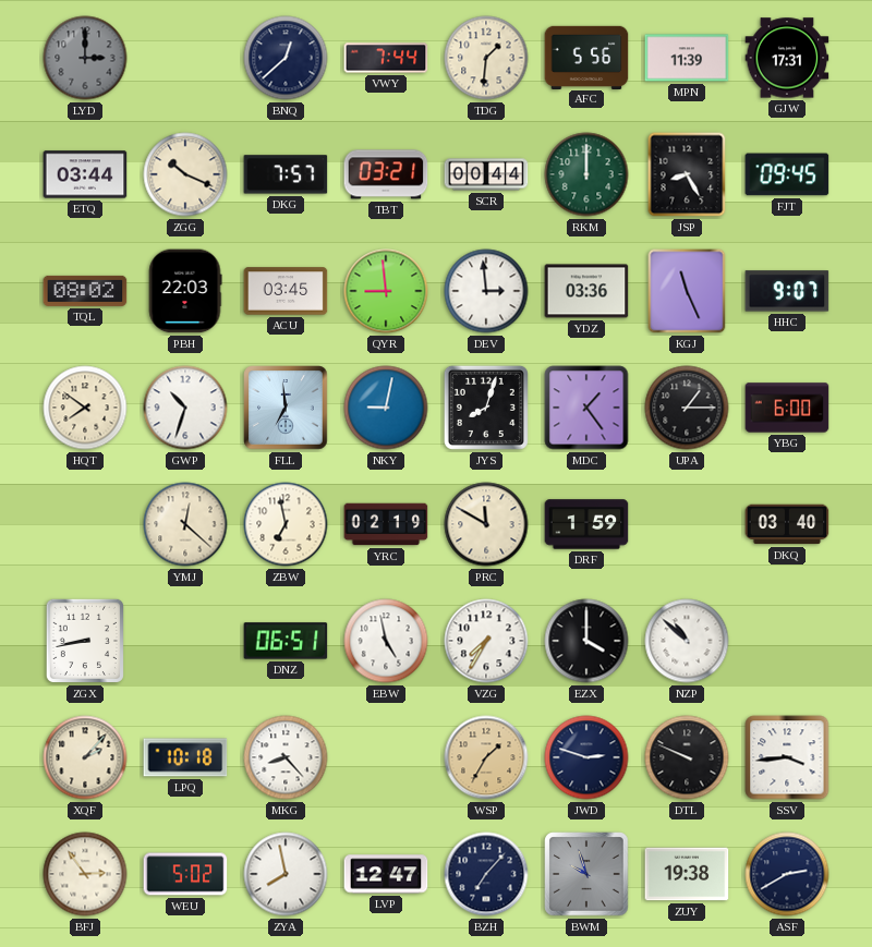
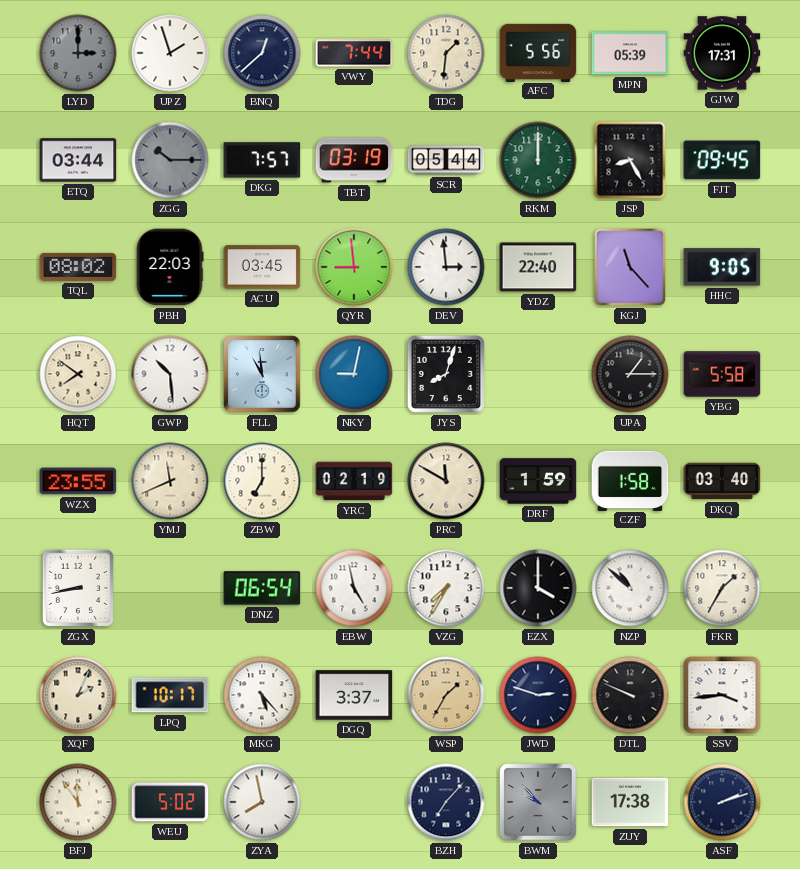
UPZ: none -> 1:57
MPN: 11:39 -> 05:39
ZGG: 10:19 -> 10:15
ZGG dial: cream -> grey
TBT: 03:21 -> 03:19
SCR: 00:44 -> 05:44
YDZ: 03:36 -> 22:40
KGJ: 11:26 -> 11:23
HHC: 9:07 -> 9:05
GWP: 10:33 -> 10:29
FLL: 6:59 -> 10:59
MDC: 1:24 -> none
YBG: 6:00 -> 5:58
WZX: none -> 23:55
YMJ: 12:22 -> 11:41
ZBW: 6:58 -> 7:00
CZF: none -> 1:58
DNZ: 06:51 -> 06:54
FKR: none -> 1:35
XQF: 2:07 -> 2:04
LPQ: 10:18 -> 10:17
MKG: 8:23 -> 5:23
DGQ: none -> 3:37
BFJ: 2:54 -> 11:54
LVP: 12:47 -> none
BWM: 9:57 -> 9:53
ZUY: 19:38 -> 17:38
ASF: 2:40 -> 2:12
